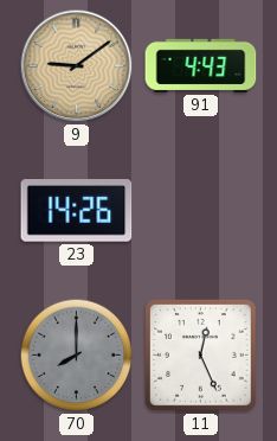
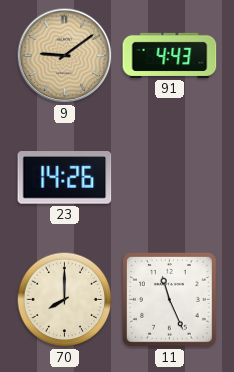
70 dial: grey -> cream
11: 12:26 -> 11:26
